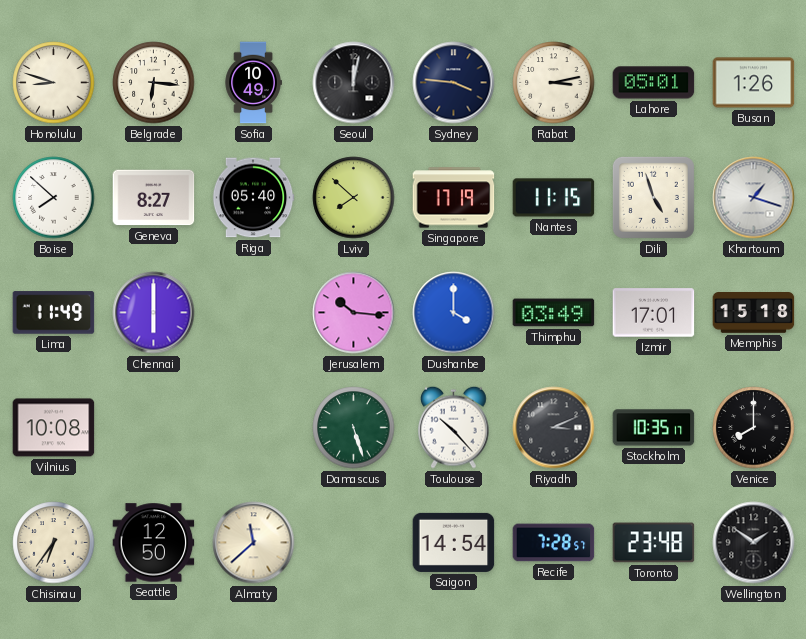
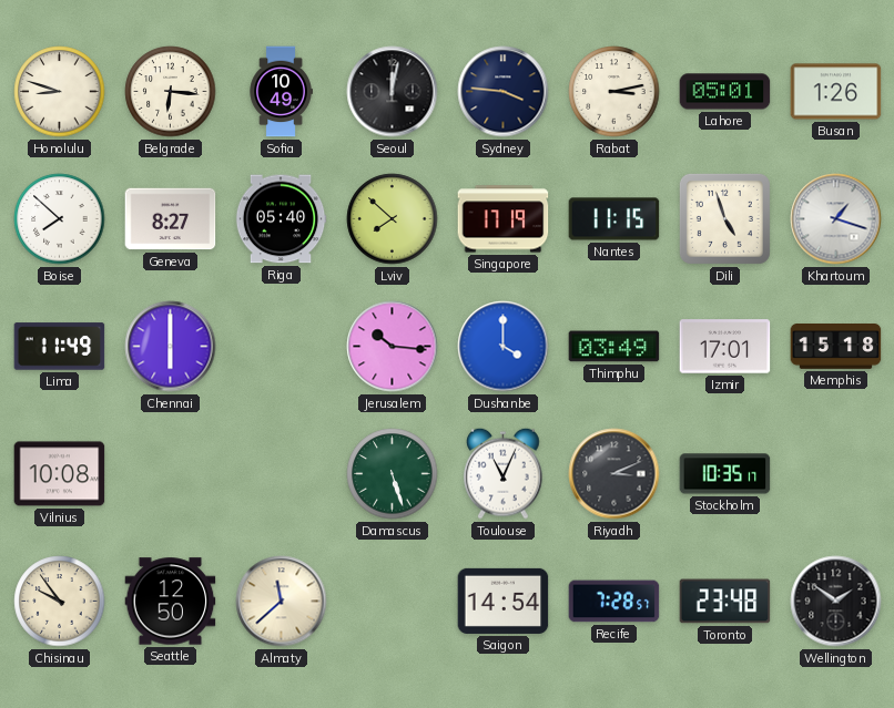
Toulouse: 10:23 -> 11:04
Venice: 8:00 -> none
Chisinau: 6:36 -> 9:54
